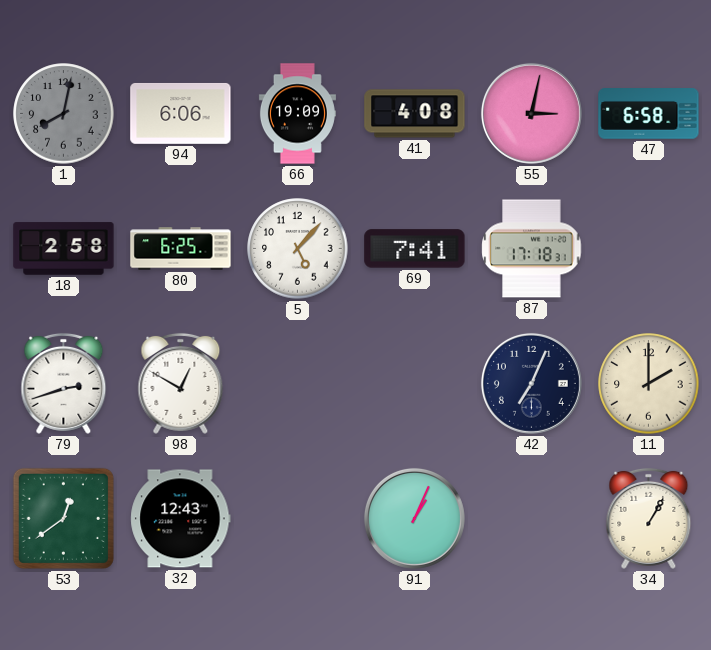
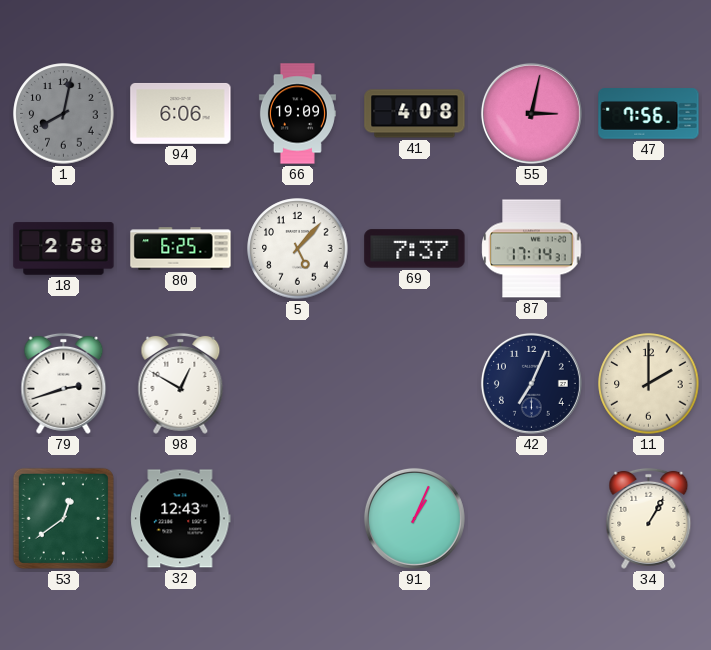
47: 6:58 -> 7:56
69: 7:41 -> 7:37
87: 17:18 -> 17:14
